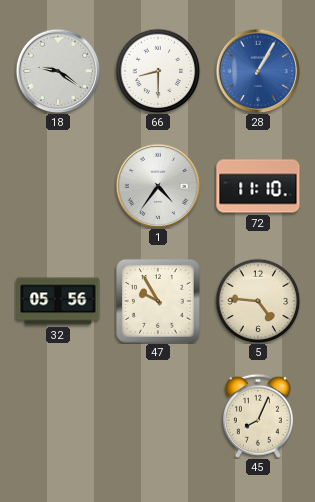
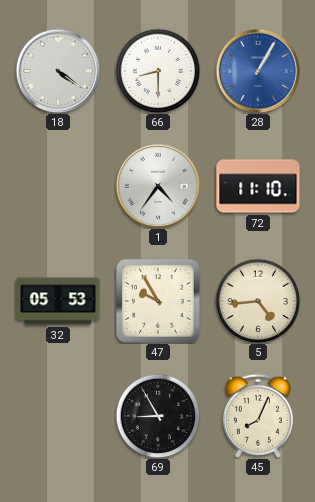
18: 9:21 -> 4:21
32: 05:56 -> 05:53
5: 4:46 -> 4:44
69: none -> 8:55
